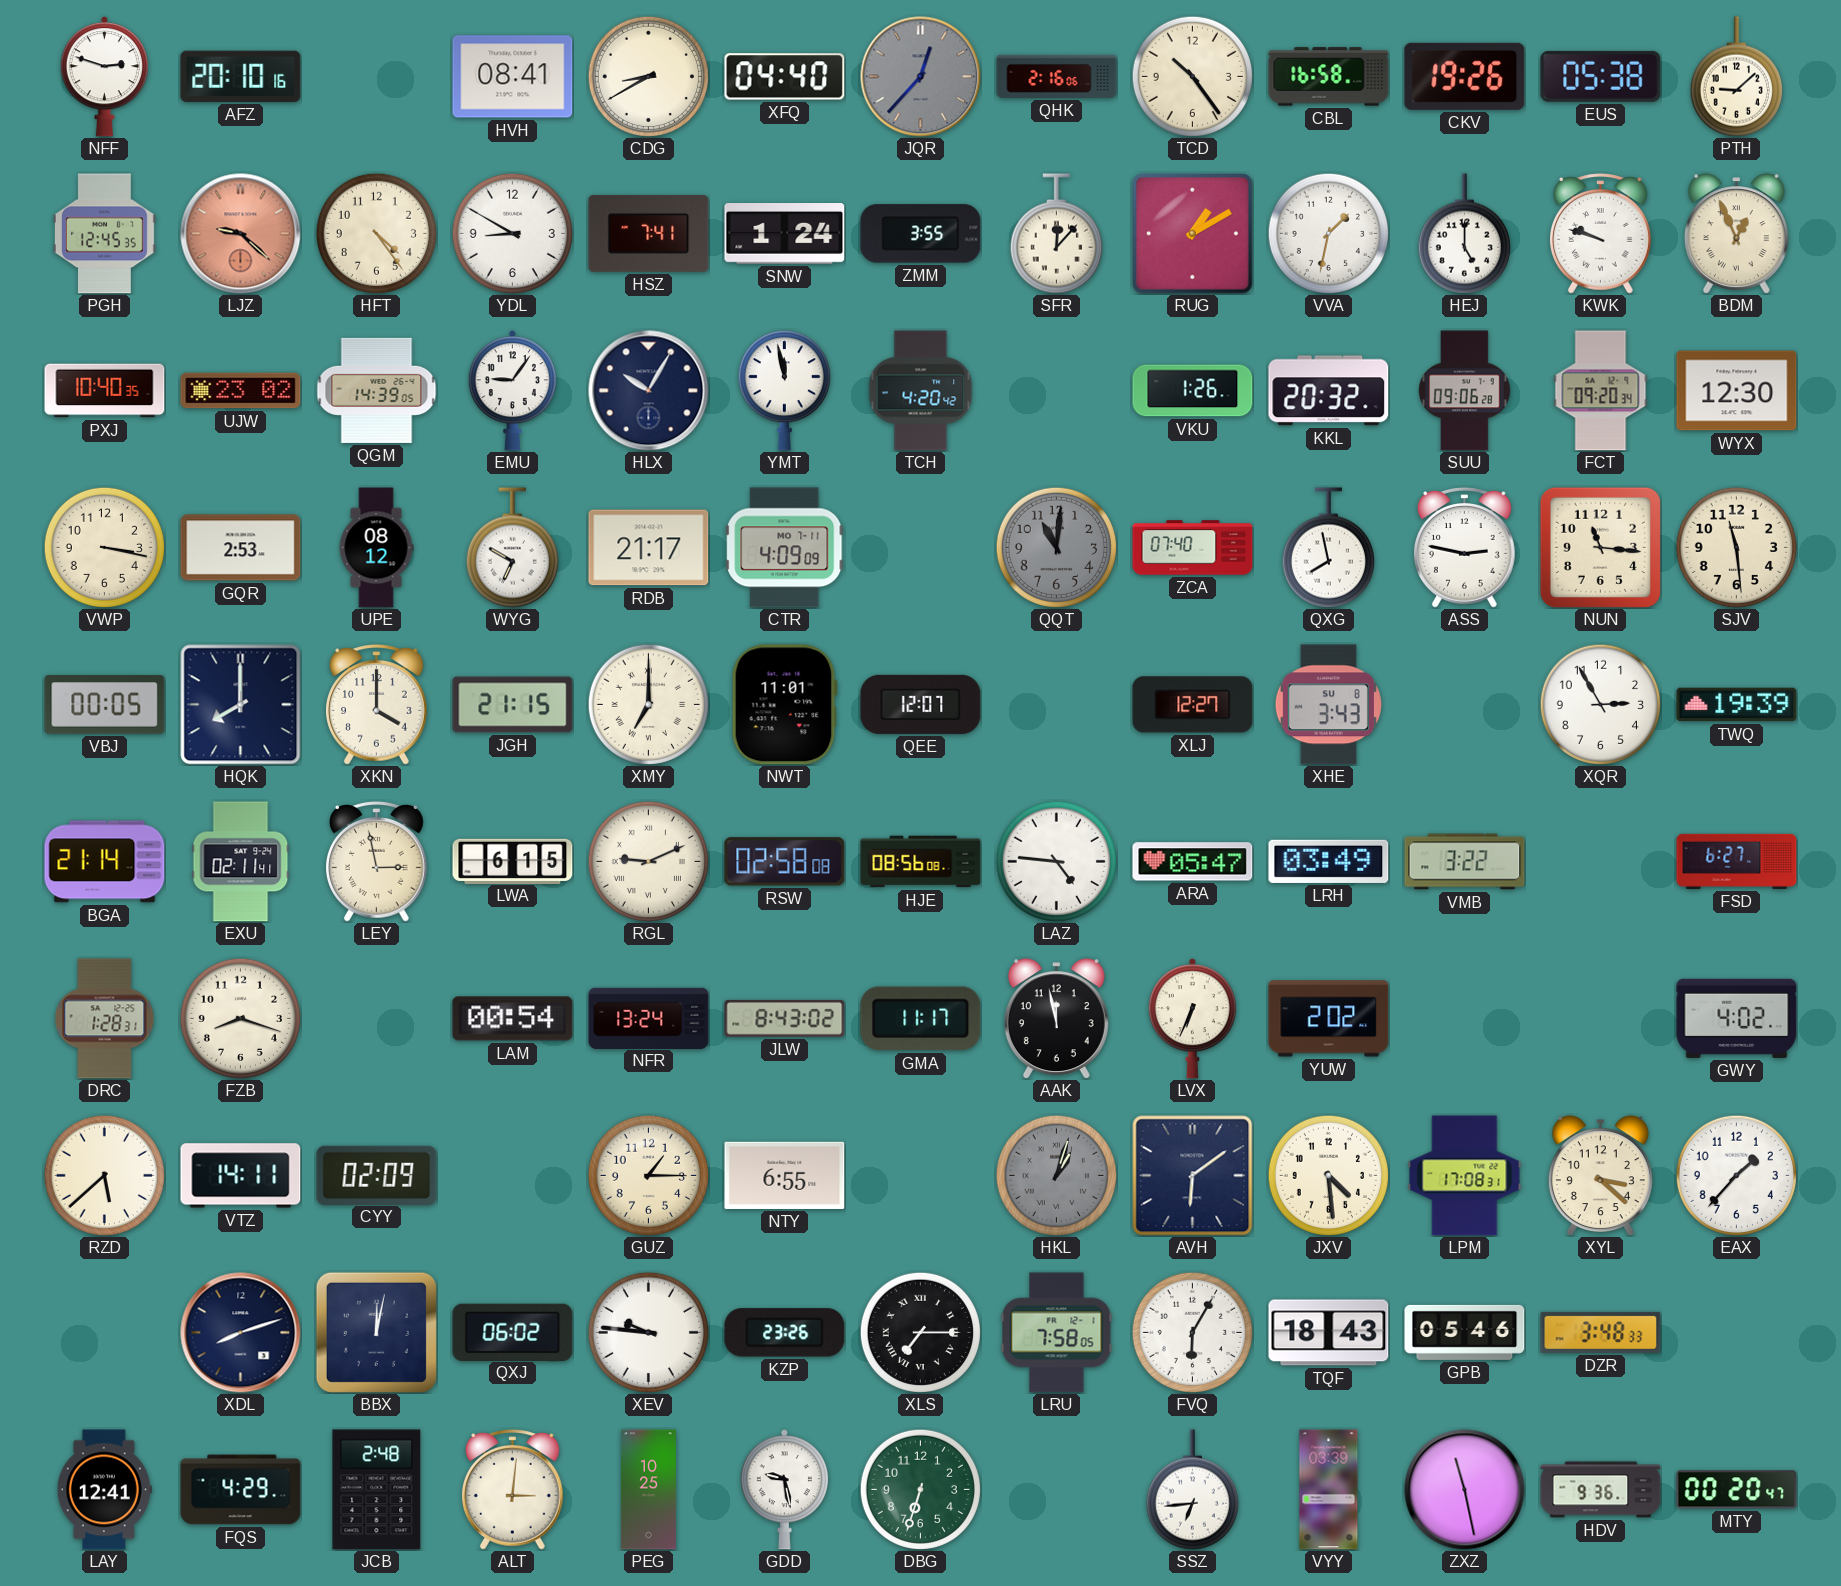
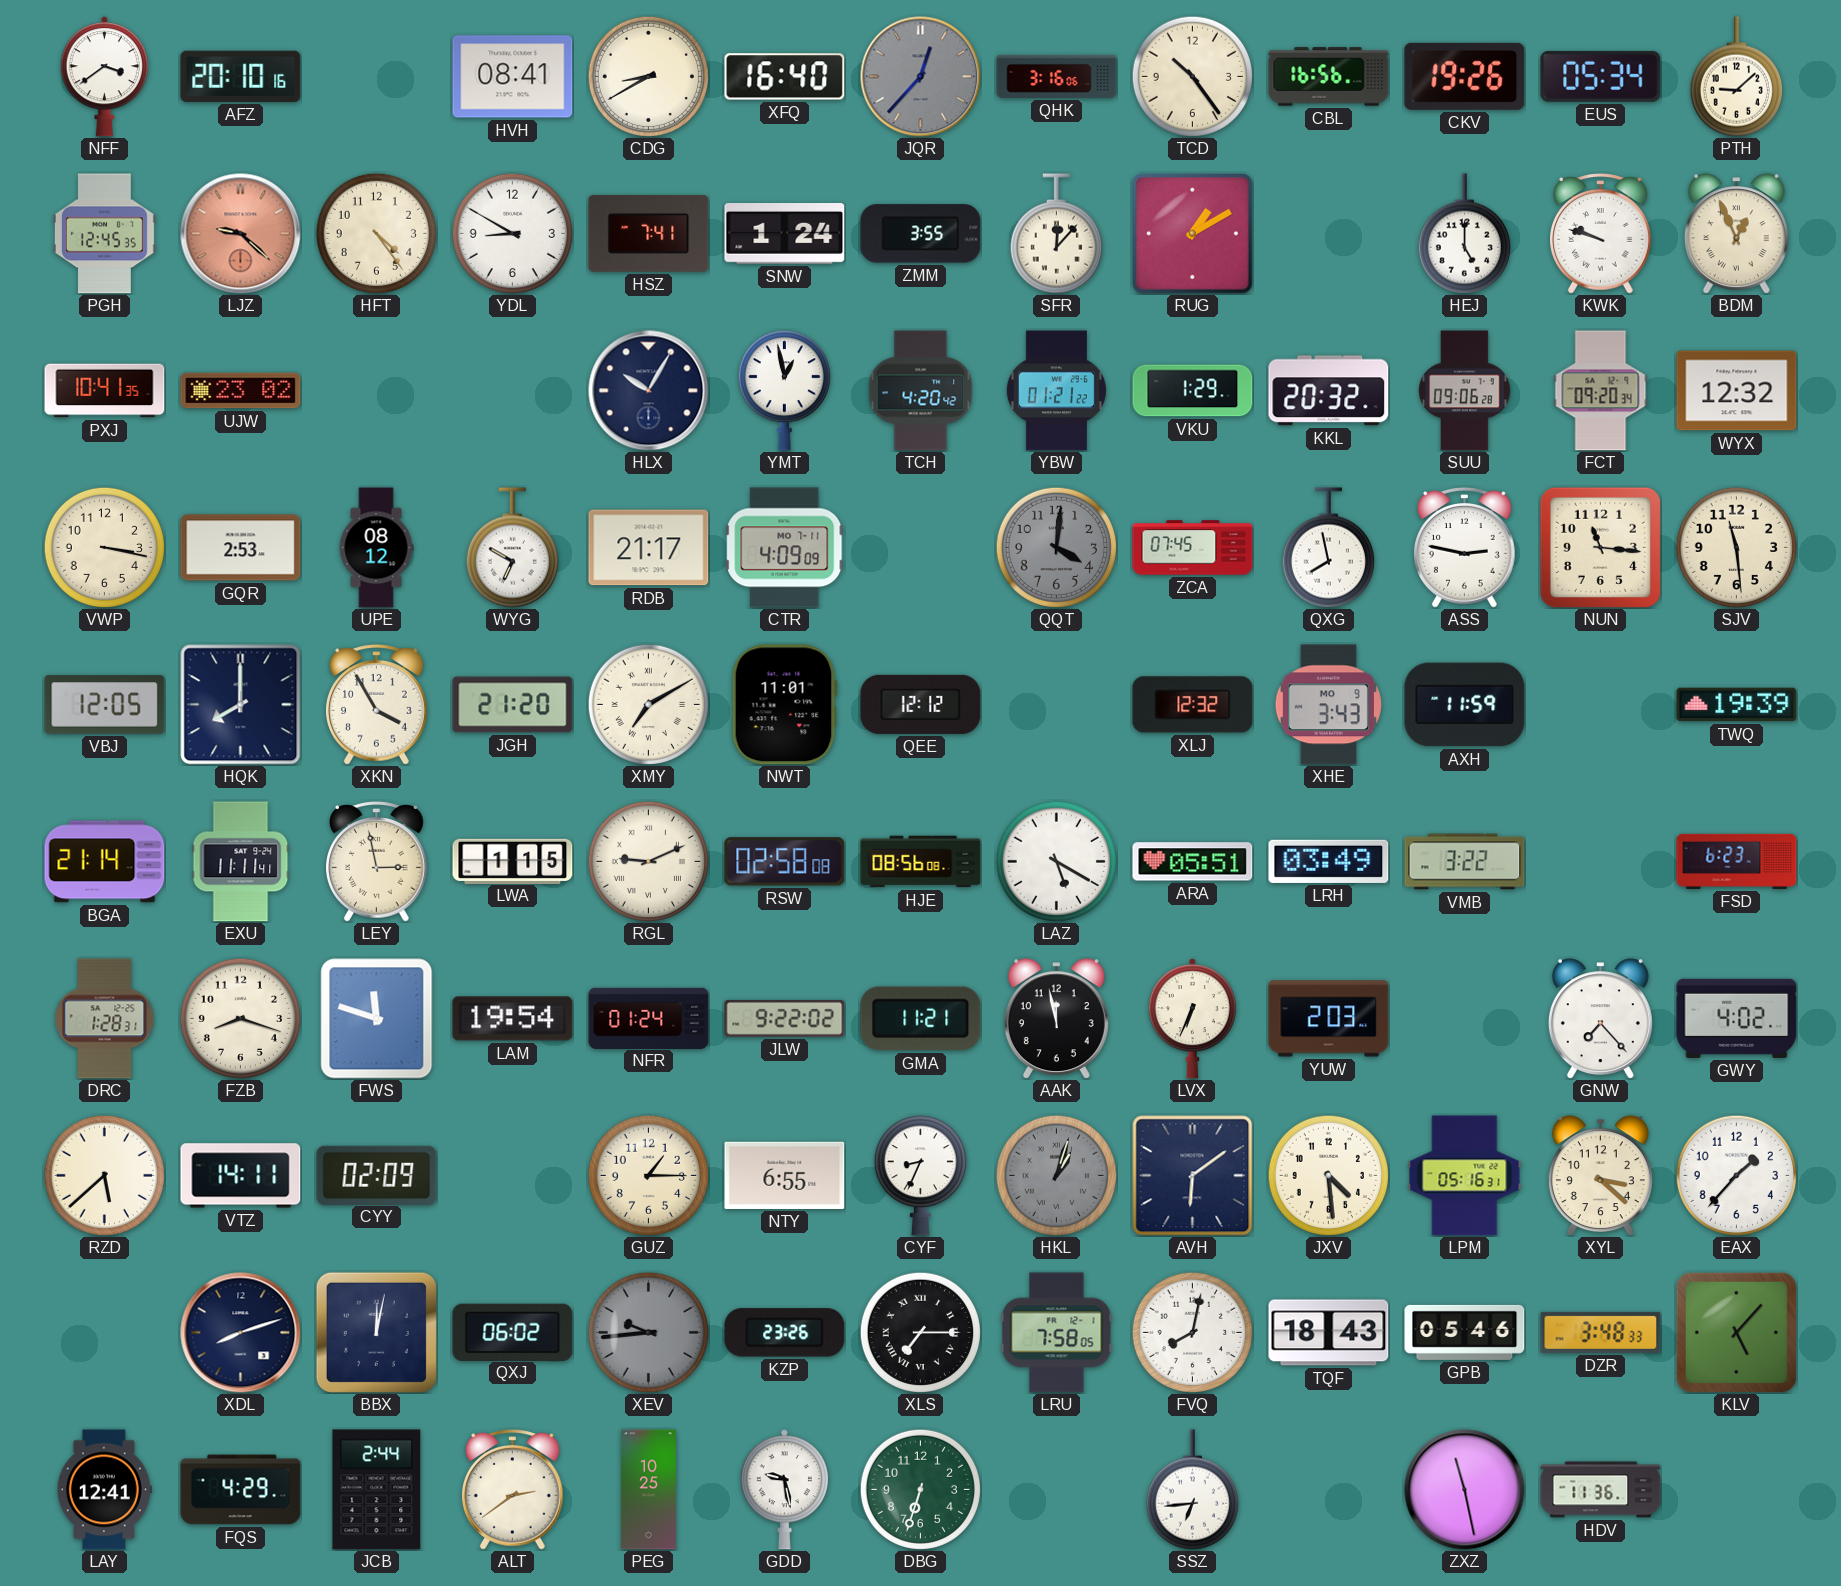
NFF: 2:48 -> 3:39
XFQ: 04:40 -> 16:40
QHK: 2:16 -> 3:16
CBL: 16:58 -> 16:56
EUS: 05:38 -> 05:34
VVA: 1:32 -> none
PXJ: 10:40 -> 10:41
QGM: 14:39 -> none
EMU: 9:06 -> none
YMT: 11:58 -> 12:58
YBW: none -> 01:21
VKU: 1:26 -> 1:29
WYX: 12:30 -> 12:32
QQT: 11:01 -> 4:01
ZCA: 07:40 -> 07:45
VBJ: 00:05 -> 12:05
XKN: 4:00 -> 3:55
JGH: 21:15 -> 21:20
XMY: 7:00 -> 7:10
QEE: 12:07 -> 12:12
XLJ: 12:27 -> 12:32
XHE date: SU 8 -> MO 9
AXH: none -> 11:59
XQR: 2:55 -> none
EXU: 02:11 -> 11:11
LWA: 6:15 -> 1:15
LAZ: 4:46 -> 5:20
ARA: 05:47 -> 05:51
FSD: 6:27 -> 6:23
FWS: none -> 11:48
LAM: 00:54 -> 19:54
NFR: 13:24 -> 01:24
JLW: 8:43 -> 9:22
GMA: 11:17 -> 11:21
YUW: 2:02 -> 2:03
GNW: none -> 7:23
CYF: none -> 8:34
LPM: 17:08 -> 05:16
XEV: 9:46 -> 9:44
XEV dial: white -> grey
FVQ: 6:05 -> 8:02
KLV: none -> 5:07
JCB: 2:48 -> 2:44
ALT: 3:01 -> 2:39
VYY: 03:39 -> none
HDV: 9:36 -> 11:36
MTY: 00:20 -> none
